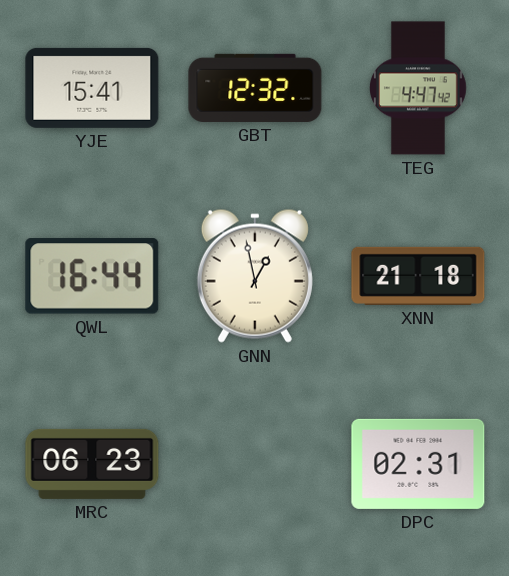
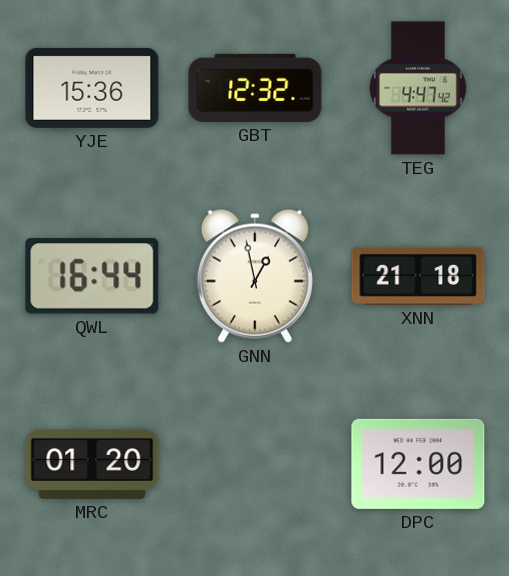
YJE: 15:41 -> 15:36
MRC: 06:23 -> 01:20
DPC: 02:31 -> 12:00
